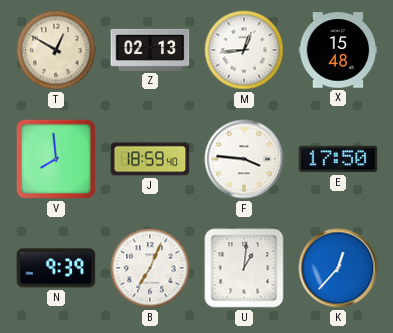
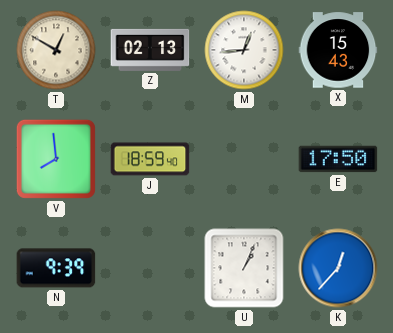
X: 15:48 -> 15:43
F: 3:46 -> none
B: 7:04 -> none
U: 1:01 -> 1:04
